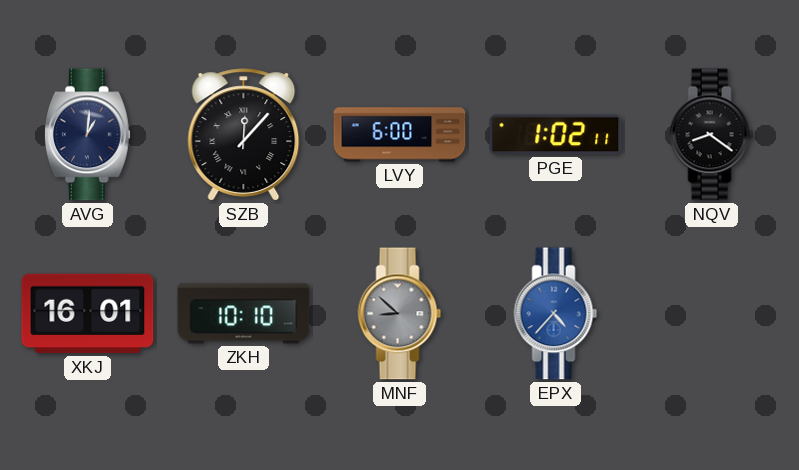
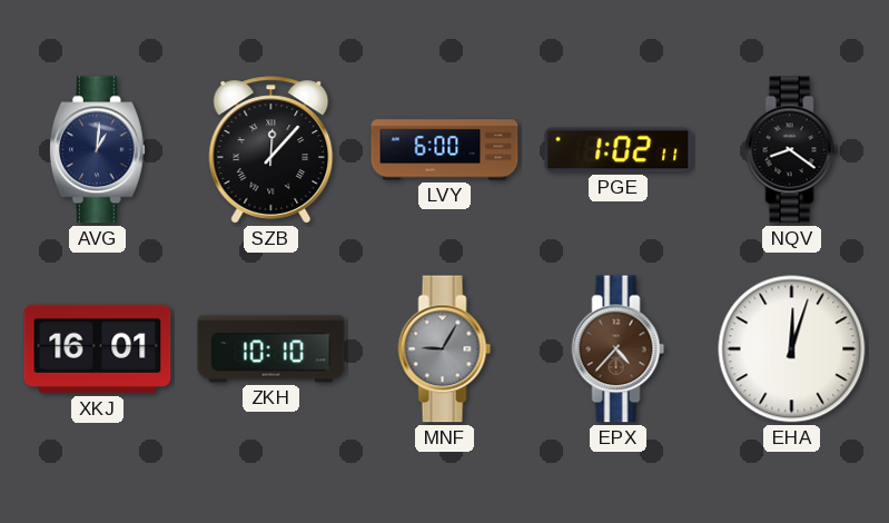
MNF: 8:52 -> 9:05
EPX dial: blue -> brown
EHA: none -> 12:03
